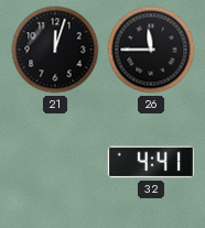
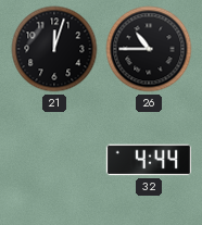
26: 11:45 -> 10:45
32: 4:41 -> 4:44
